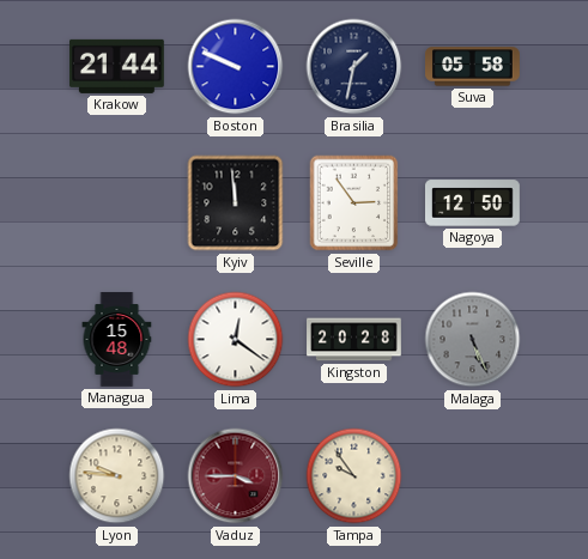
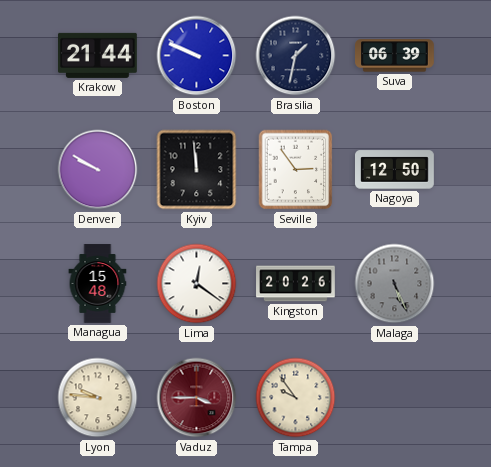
Suva: 05:58 -> 06:39
Denver: none -> 9:50
Kingston: 20:28 -> 20:26
